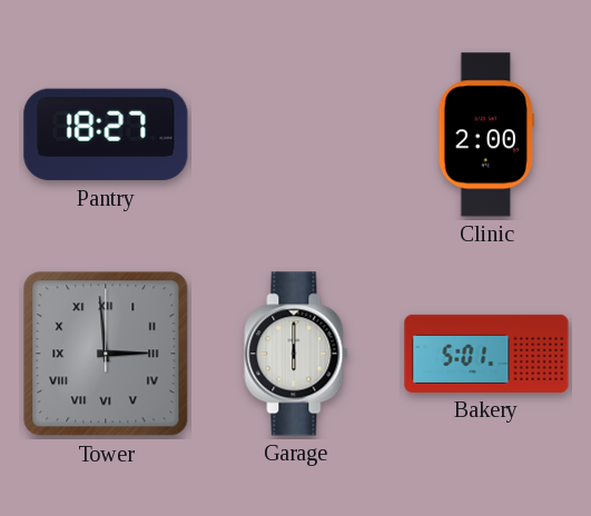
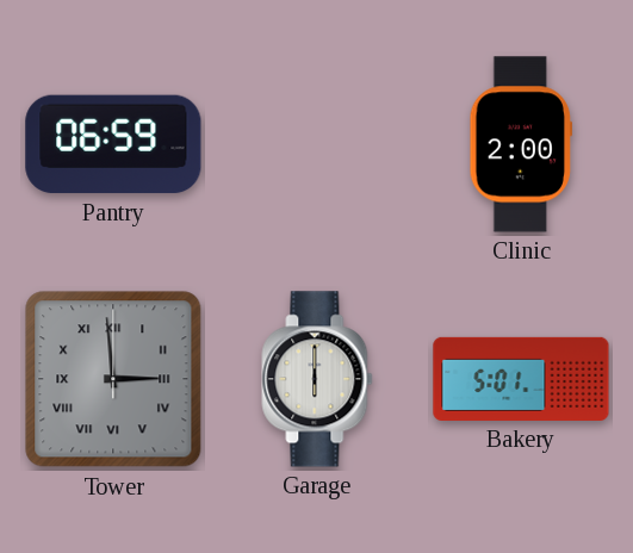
Pantry: 18:27 -> 06:59
